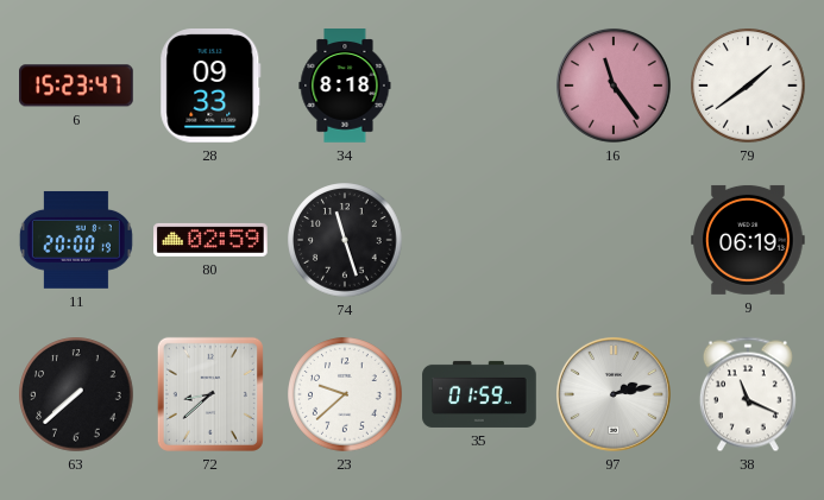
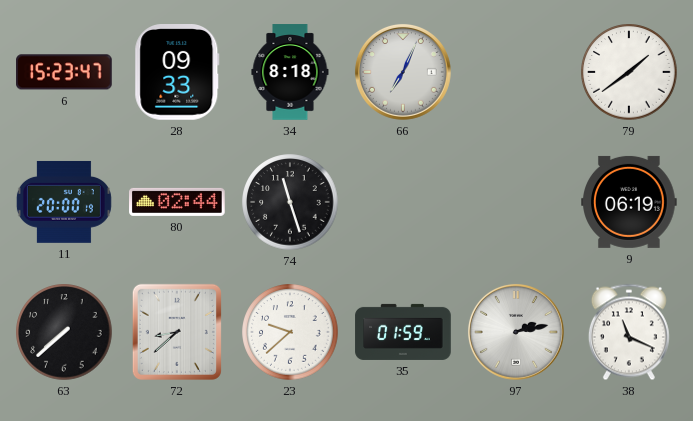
66: none -> 7:04
16: 11:24 -> none
80: 02:59 -> 02:44
